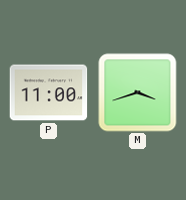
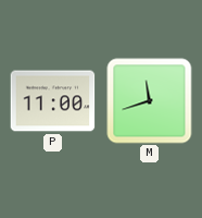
M: 3:42 -> 11:42
